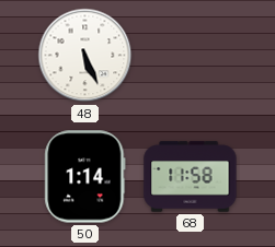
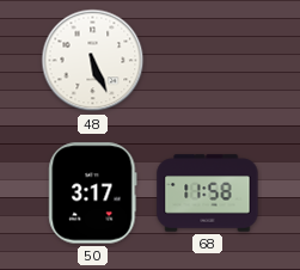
50: 1:14 -> 3:17
